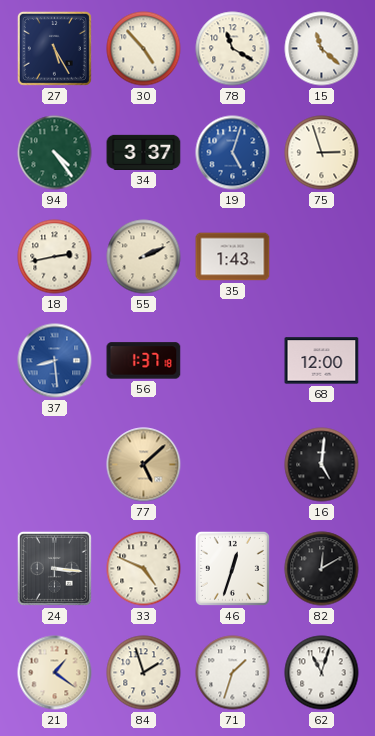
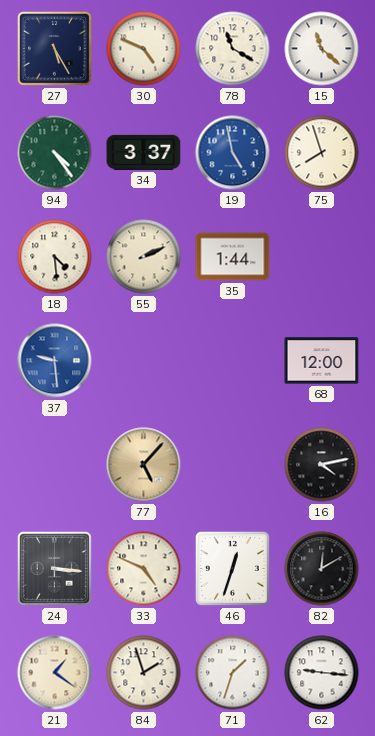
30: 4:53 -> 4:49
19: 5:03 -> 4:58
75: 2:57 -> 7:57
18: 2:43 -> 4:29
35: 1:43 -> 1:44
37: 8:29 -> 9:29
56: 1:37 -> none
77: 5:08 -> 5:07
16: 5:01 -> 4:13
62: 11:03 -> 9:16
